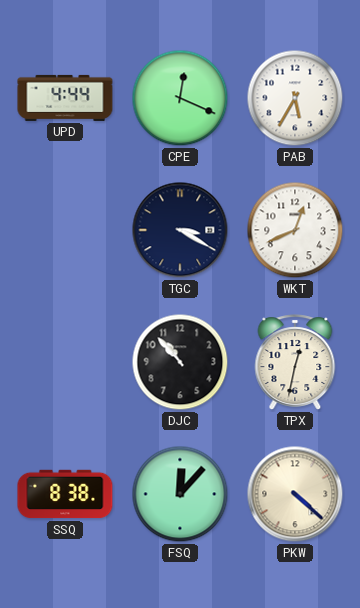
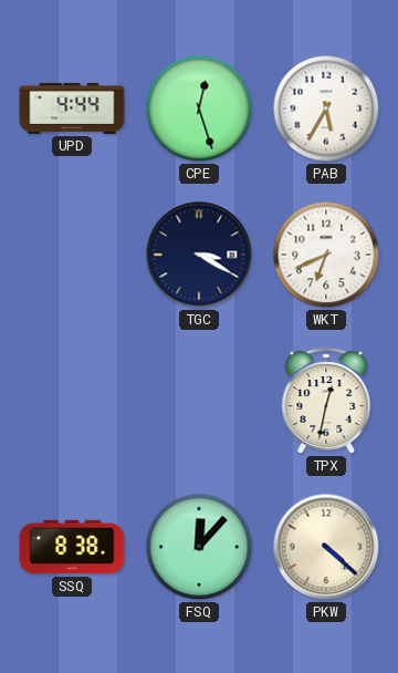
CPE: 12:19 -> 12:27
WKT: 12:41 -> 6:41
DJC: 10:53 -> none
